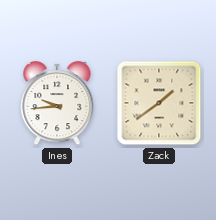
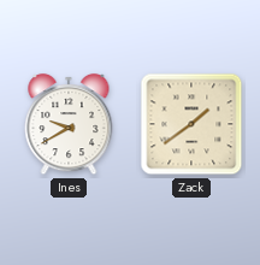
Ines: 9:44 -> 9:40
